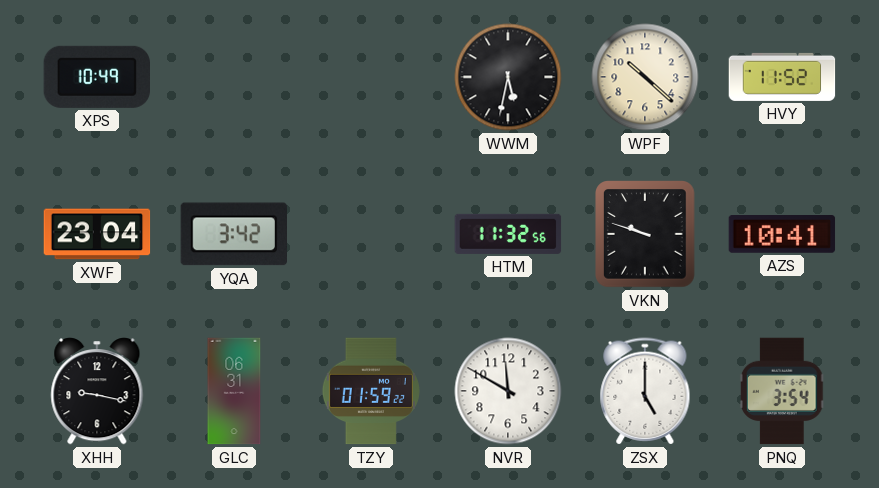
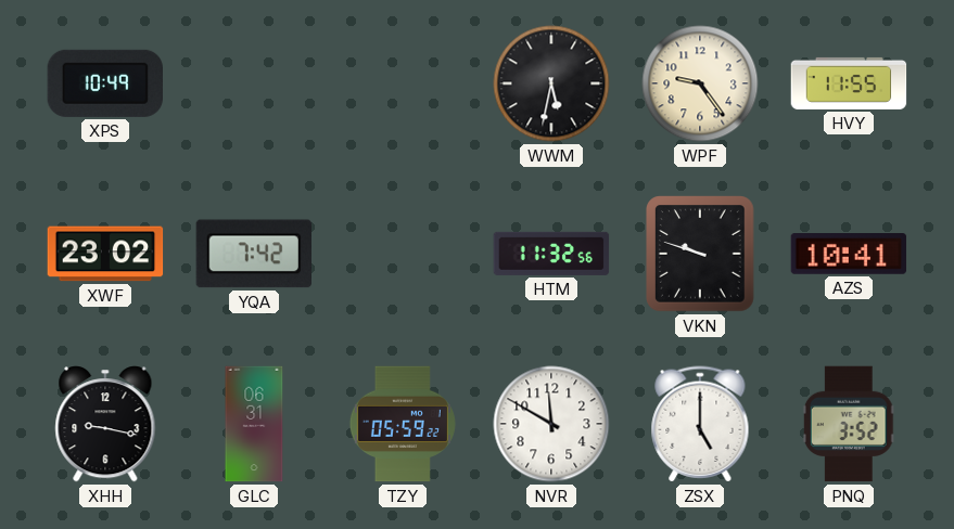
WPF: 10:22 -> 9:24
HVY: 11:52 -> 11:55
XWF: 23:04 -> 23:02
YQA: 3:42 -> 7:42
TZY: 01:59 -> 05:59
PNQ: 3:54 -> 3:52
